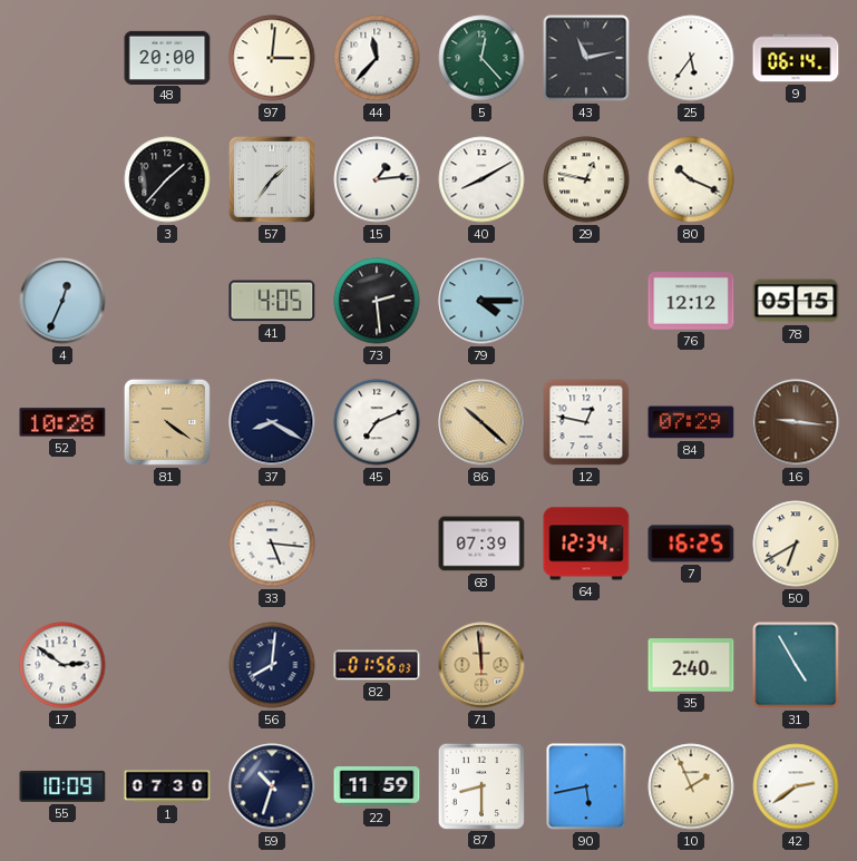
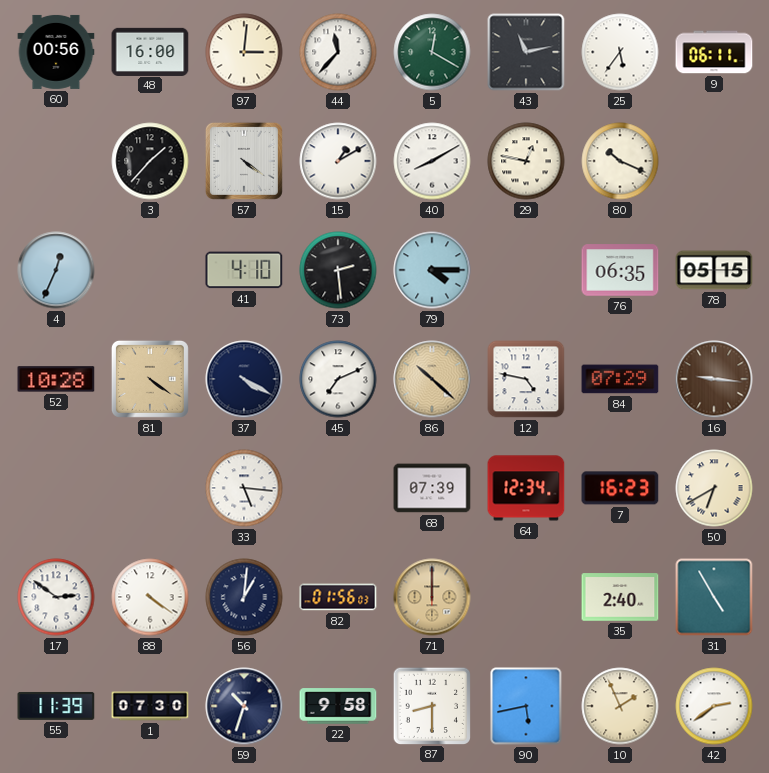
60: none -> 00:56
48: 20:00 -> 16:00
5: 12:23 -> 12:20
9: 06:14 -> 06:11
57: 1:36 -> 4:21
15: 1:14 -> 1:10
41: 4:05 -> 4:10
76: 12:12 -> 06:35
37: 8:20 -> 4:20
12: 12:47 -> 4:47
7: 16:25 -> 16:23
88: none -> 4:21
56: 8:01 -> 1:01
71: 11:59 -> 12:00
55: 10:09 -> 11:39
22: 11:59 -> 9:58
